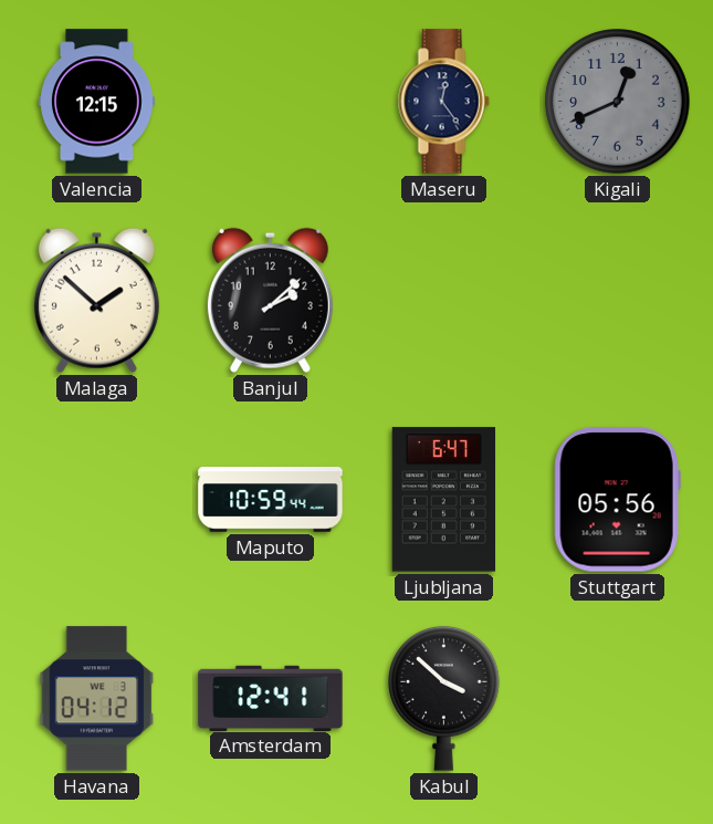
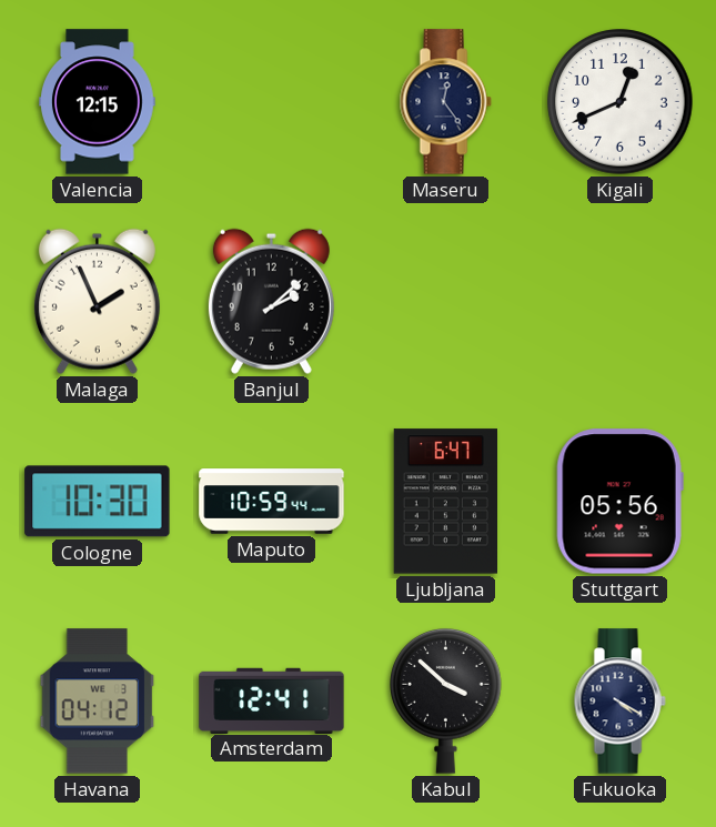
Kigali dial: grey -> white
Malaga: 1:52 -> 1:56
Cologne: none -> 10:30
Fukuoka: none -> 4:20
